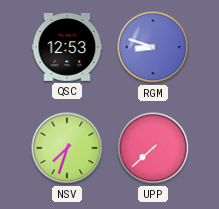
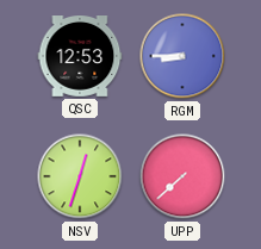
RGM: 8:48 -> 8:45
NSV: 7:33 -> 12:33
